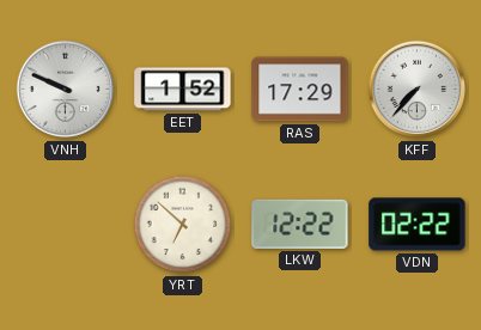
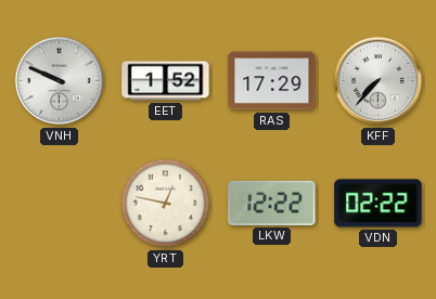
YRT: 6:52 -> 12:47
